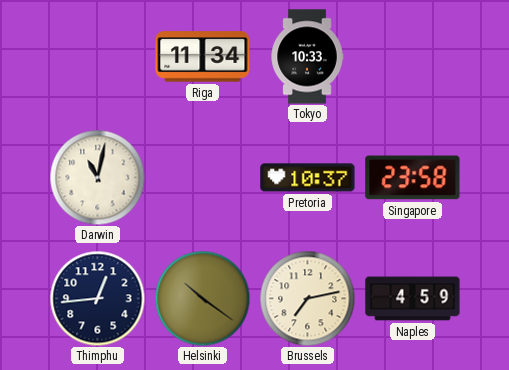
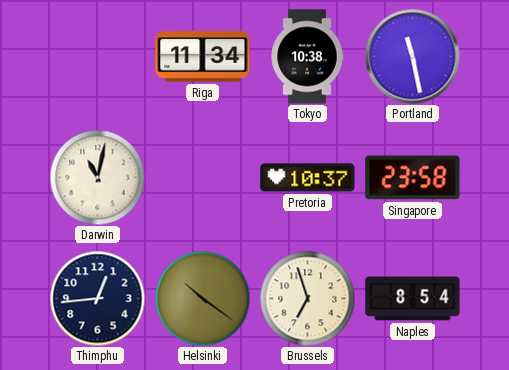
Tokyo: 10:33 -> 10:38
Portland: none -> 11:28
Brussels: 7:13 -> 6:57
Naples: 4:59 -> 8:54
